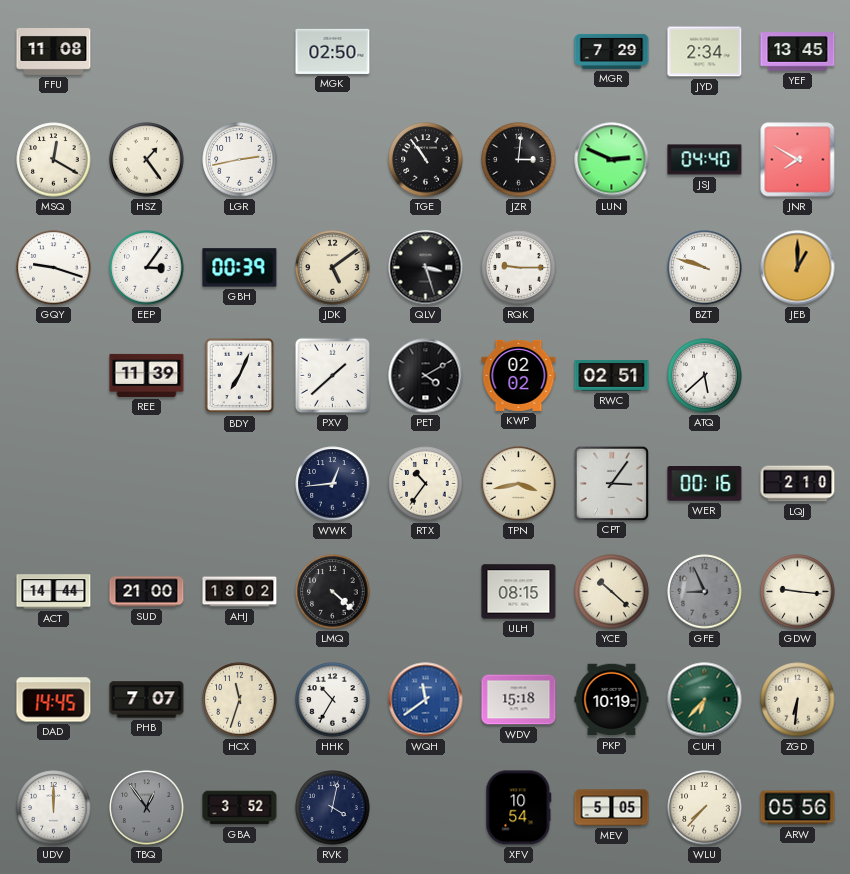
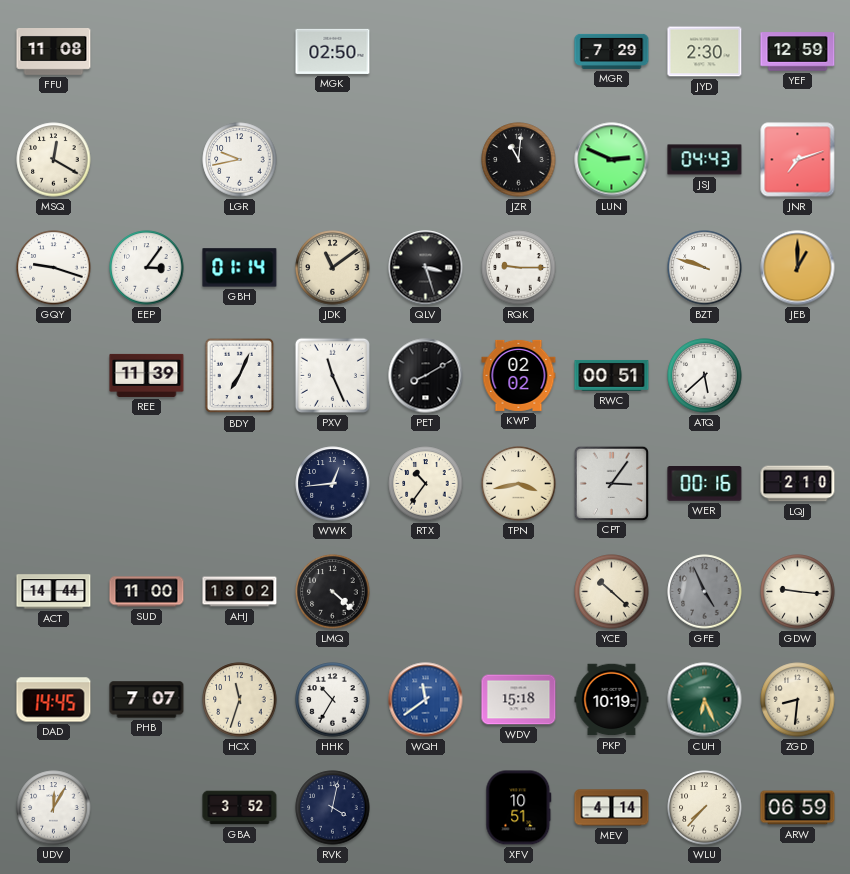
JYD: 2:34 -> 2:30
YEF: 13:45 -> 12:59
HSZ: 1:24 -> none
LGR: 2:43 -> 9:43
TGE: 10:54 -> none
JZR: 3:01 -> 11:01
JSJ: 04:40 -> 04:43
JNR: 7:50 -> 7:12
GBH: 00:39 -> 01:14
JDK: 5:09 -> 11:09
PXV: 1:38 -> 11:26
PET: 4:10 -> 8:10
RWC: 02:51 -> 00:51
SUD: 21:00 -> 11:00
ULH: 08:15 -> none
GFE: 8:56 -> 4:56
CUH: 6:37 -> 6:26
ZGD: 6:31 -> 8:31
UDV: 12:00 -> 12:05
TBQ: 12:54 -> none
XFV: 10:54 -> 10:51
MEV: 5:05 -> 4:14
ARW: 05:56 -> 06:59
